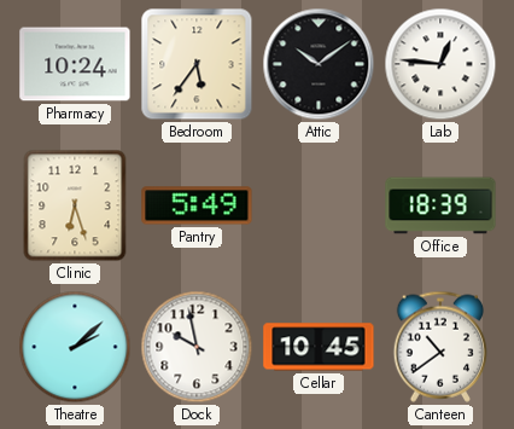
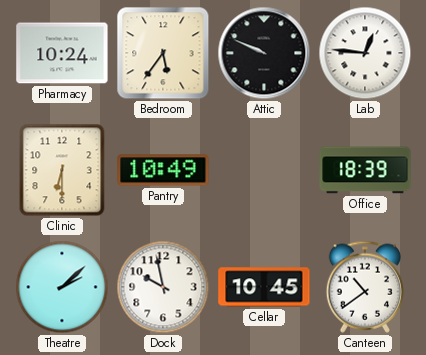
Attic: 10:09 -> 9:49
Clinic: 6:27 -> 6:30
Pantry: 5:49 -> 10:49
